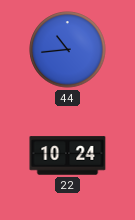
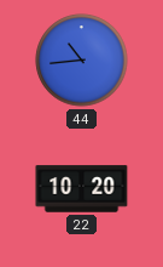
22: 10:24 -> 10:20
